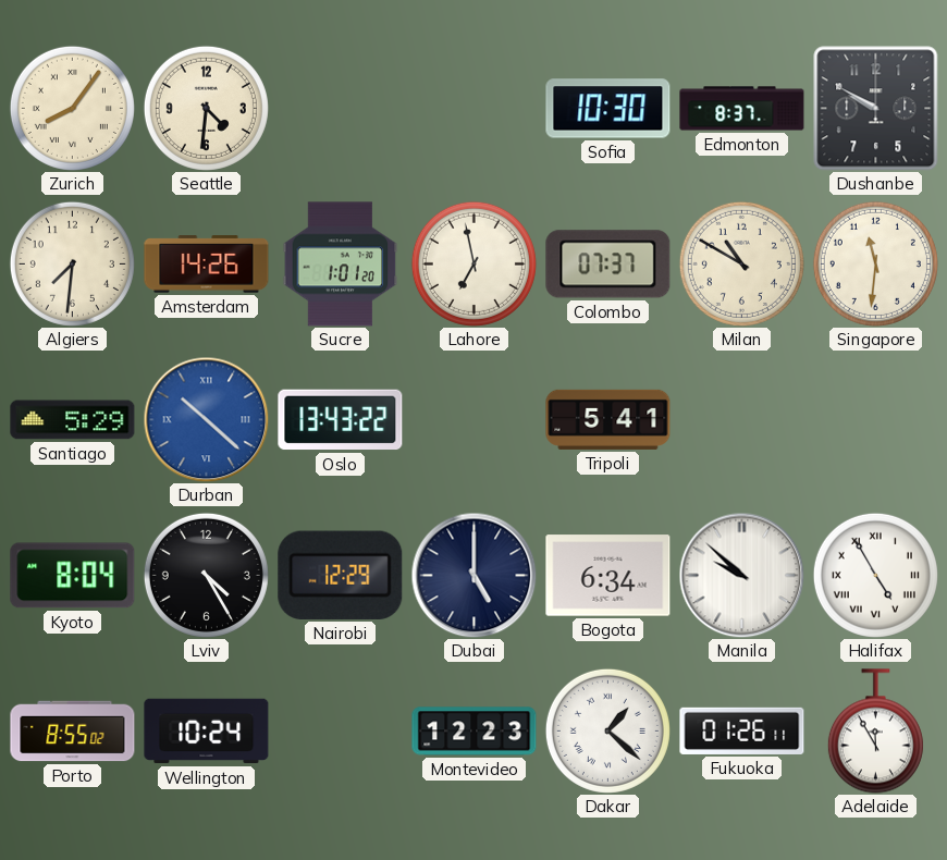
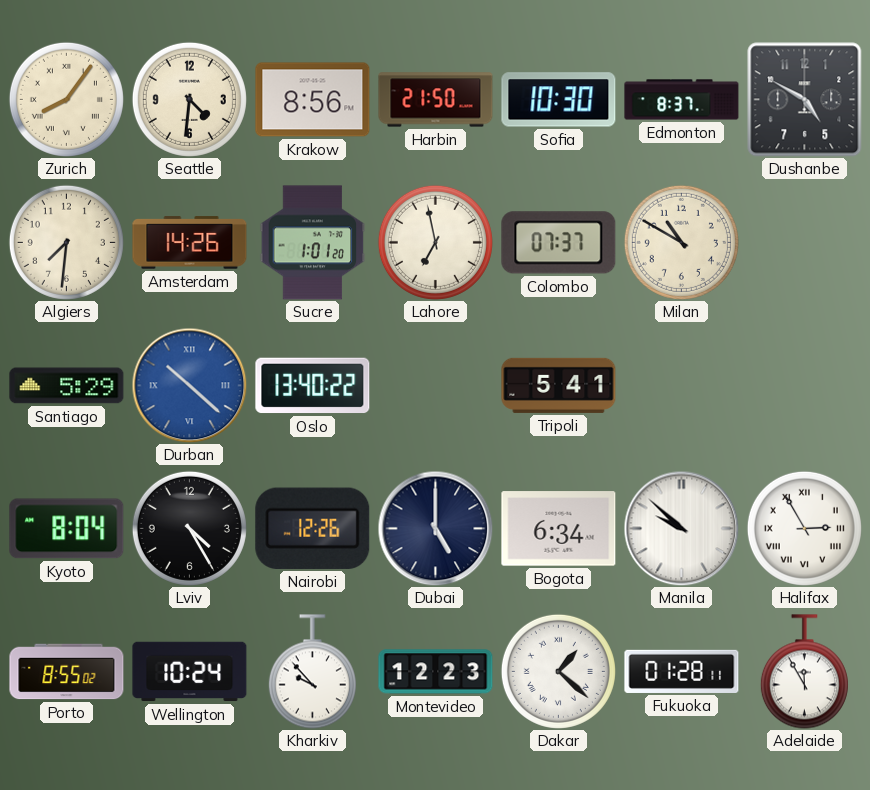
Krakow: none -> 8:56
Harbin: none -> 21:50
Dushanbe: 9:50 -> 4:50
Singapore: 11:31 -> none
Oslo: 13:43 -> 13:40
Nairobi: 12:29 -> 12:26
Halifax: 4:55 -> 2:55
Kharkiv: none -> 9:53
Fukuoka: 01:26 -> 01:28
